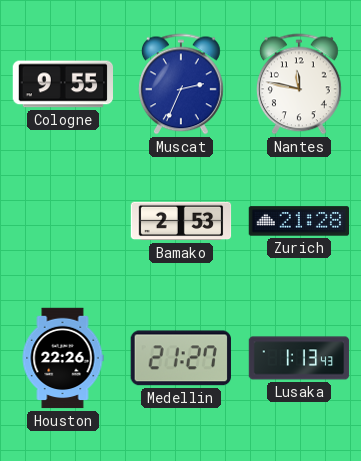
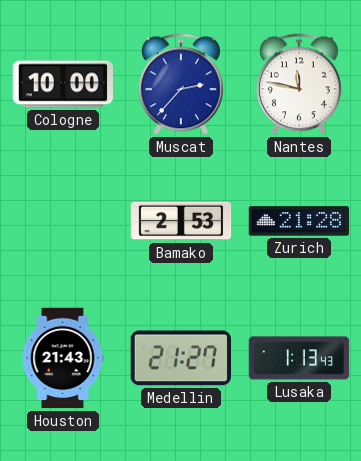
Cologne: 9:55 -> 10:00
Muscat: 2:34 -> 2:37
Houston: 22:26 -> 21:43
